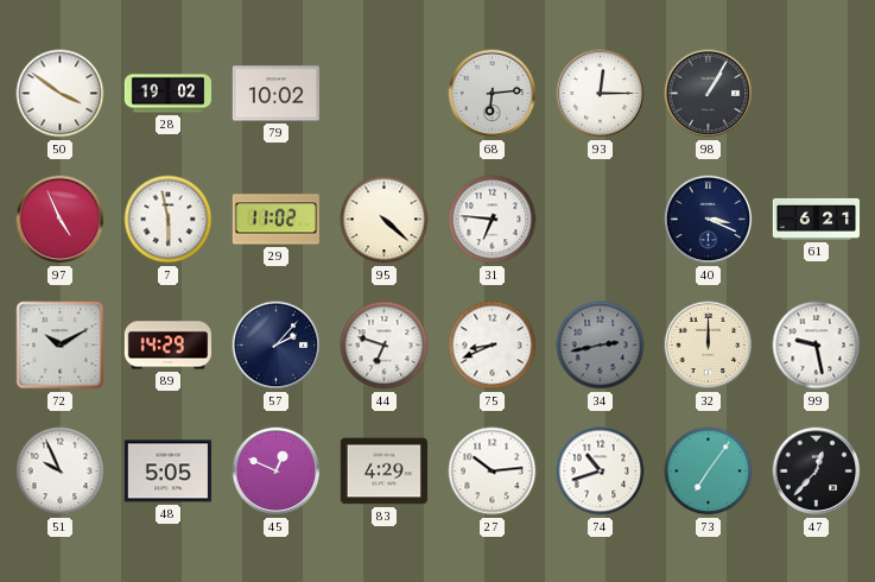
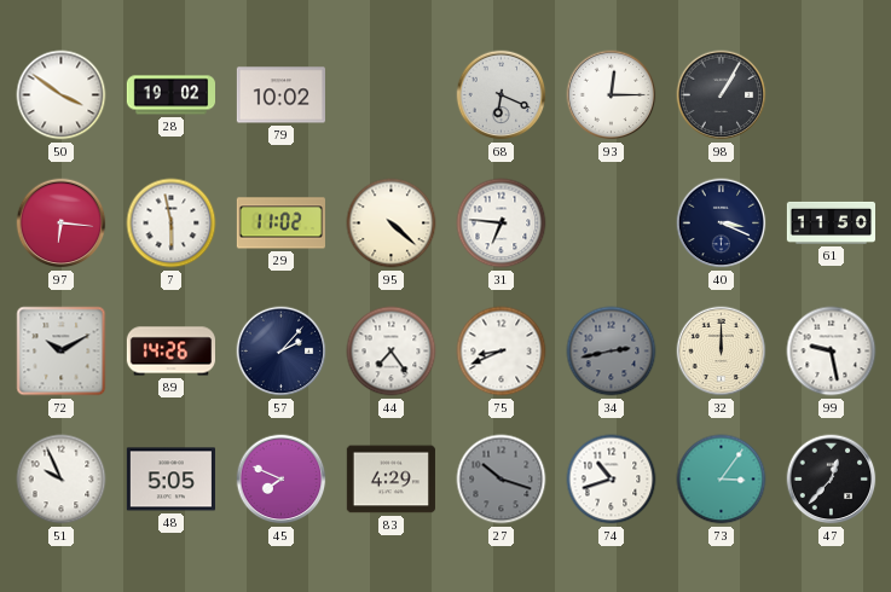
68: 6:14 -> 6:19
97: 4:56 -> 6:16
61: 6:21 -> 11:50
89: 14:29 -> 14:26
44: 6:48 -> 7:24
45: 12:49 -> 7:49
27: 10:14 -> 10:18
27 dial: white -> grey
73: 7:06 -> 3:06
